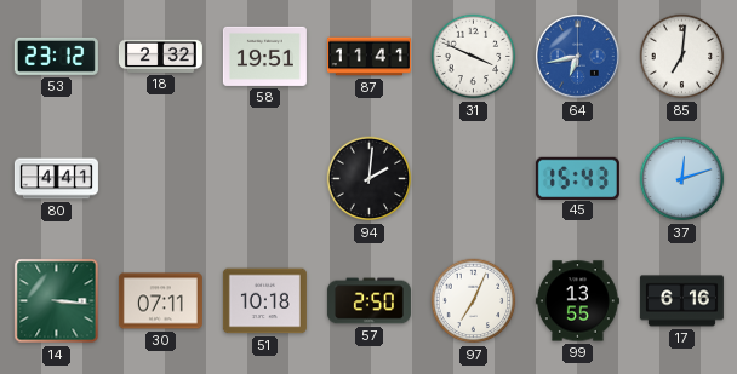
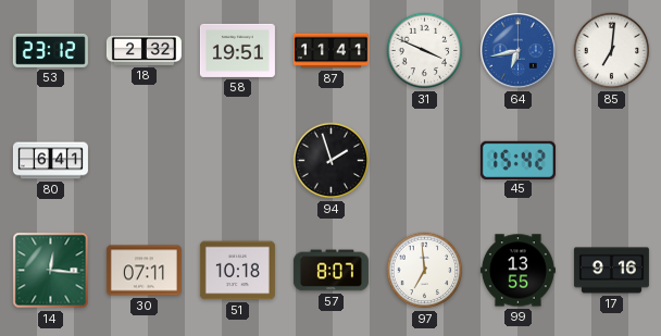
80: 4:41 -> 6:41
94: 2:01 -> 1:57
45: 15:43 -> 15:42
37: 12:12 -> none
14: 3:16 -> 12:16
57: 2:50 -> 8:07
97: 7:04 -> 6:59
17: 6:16 -> 9:16
